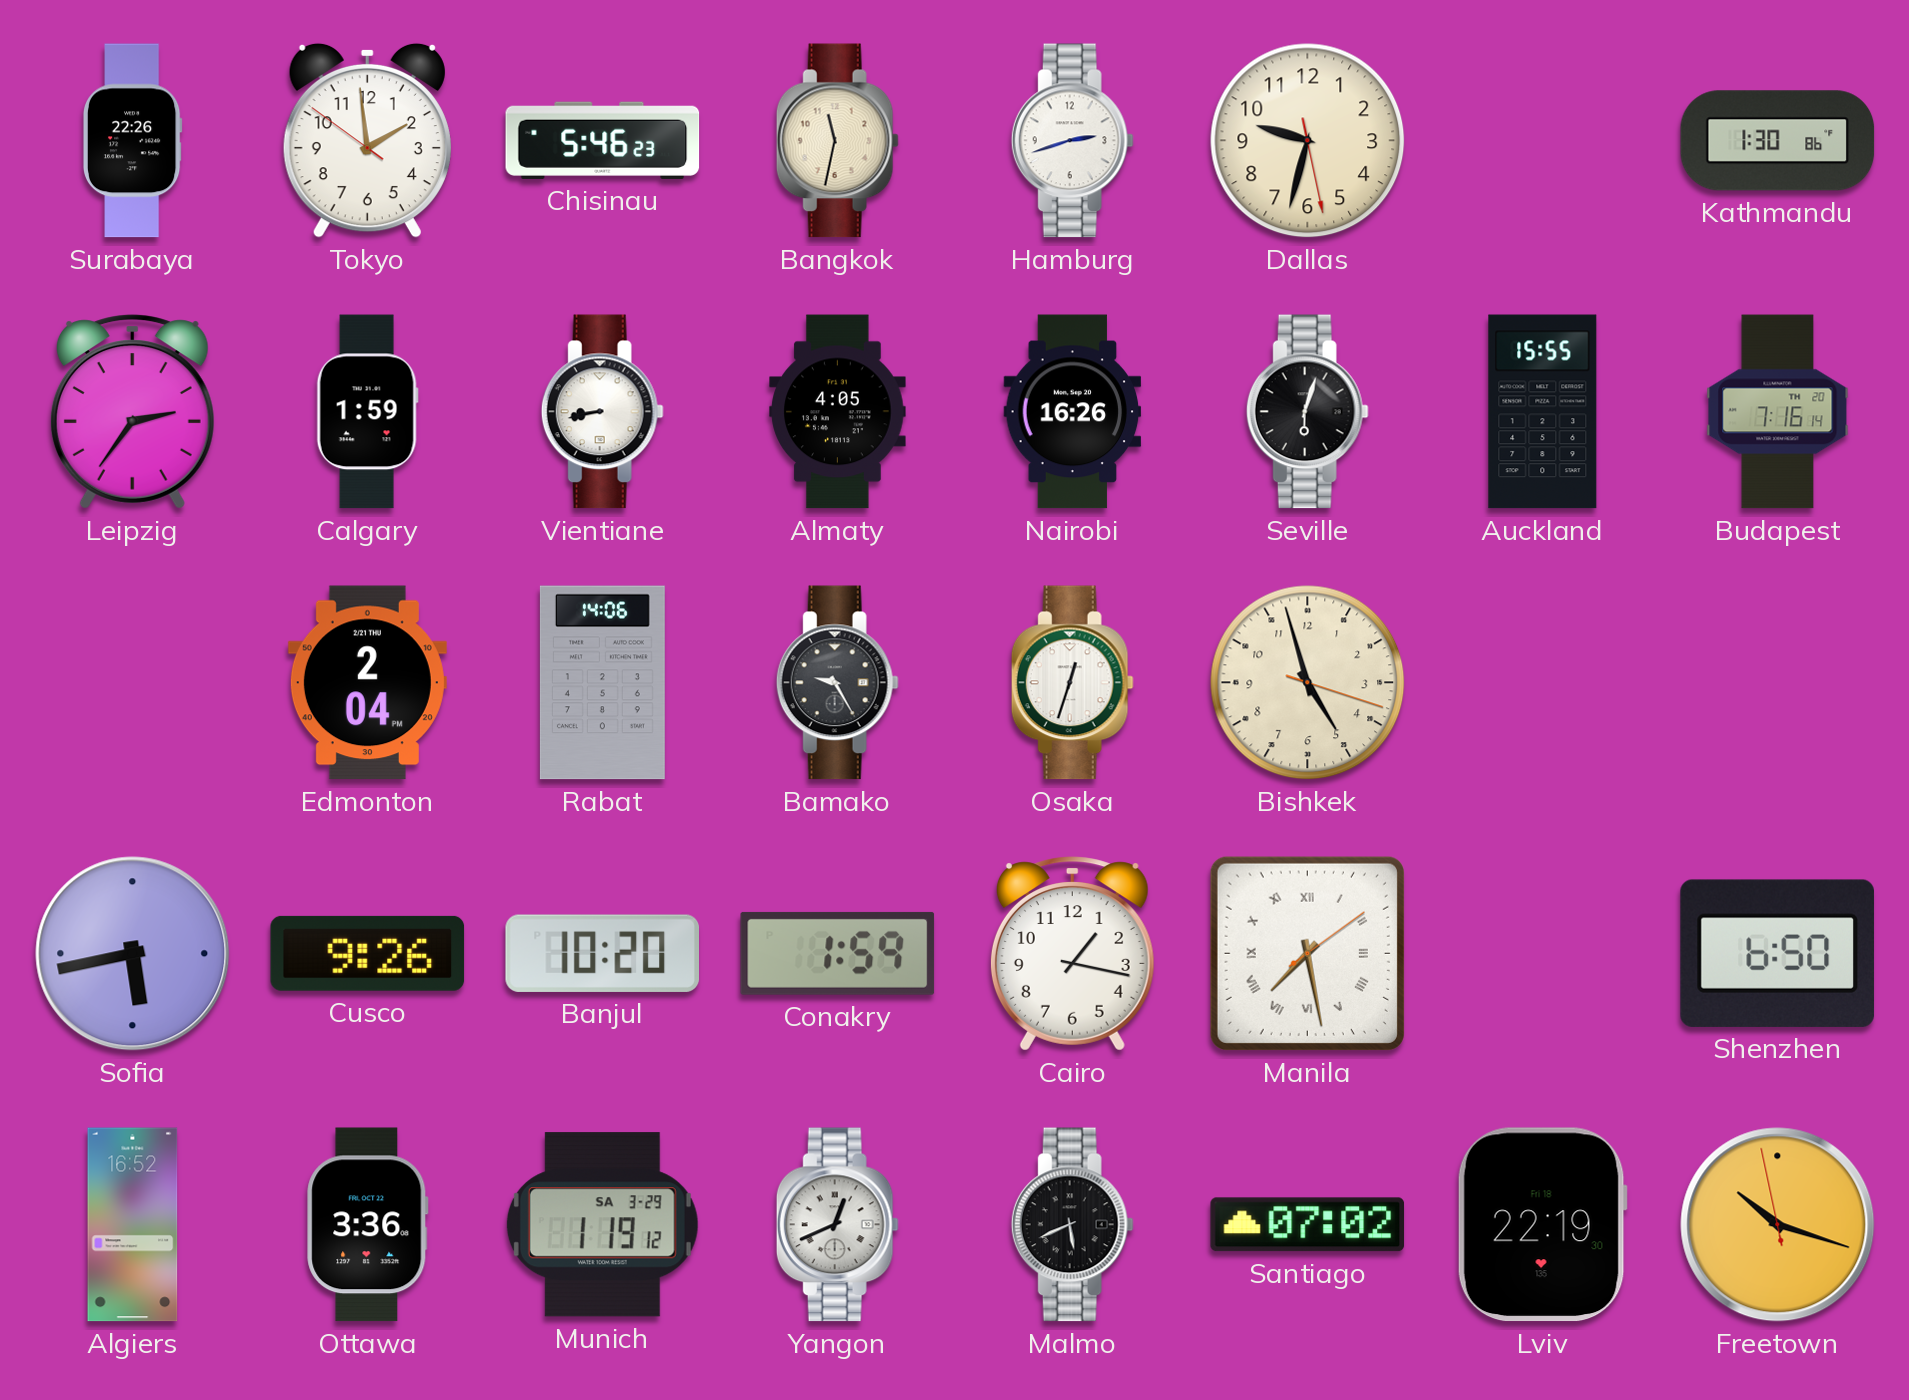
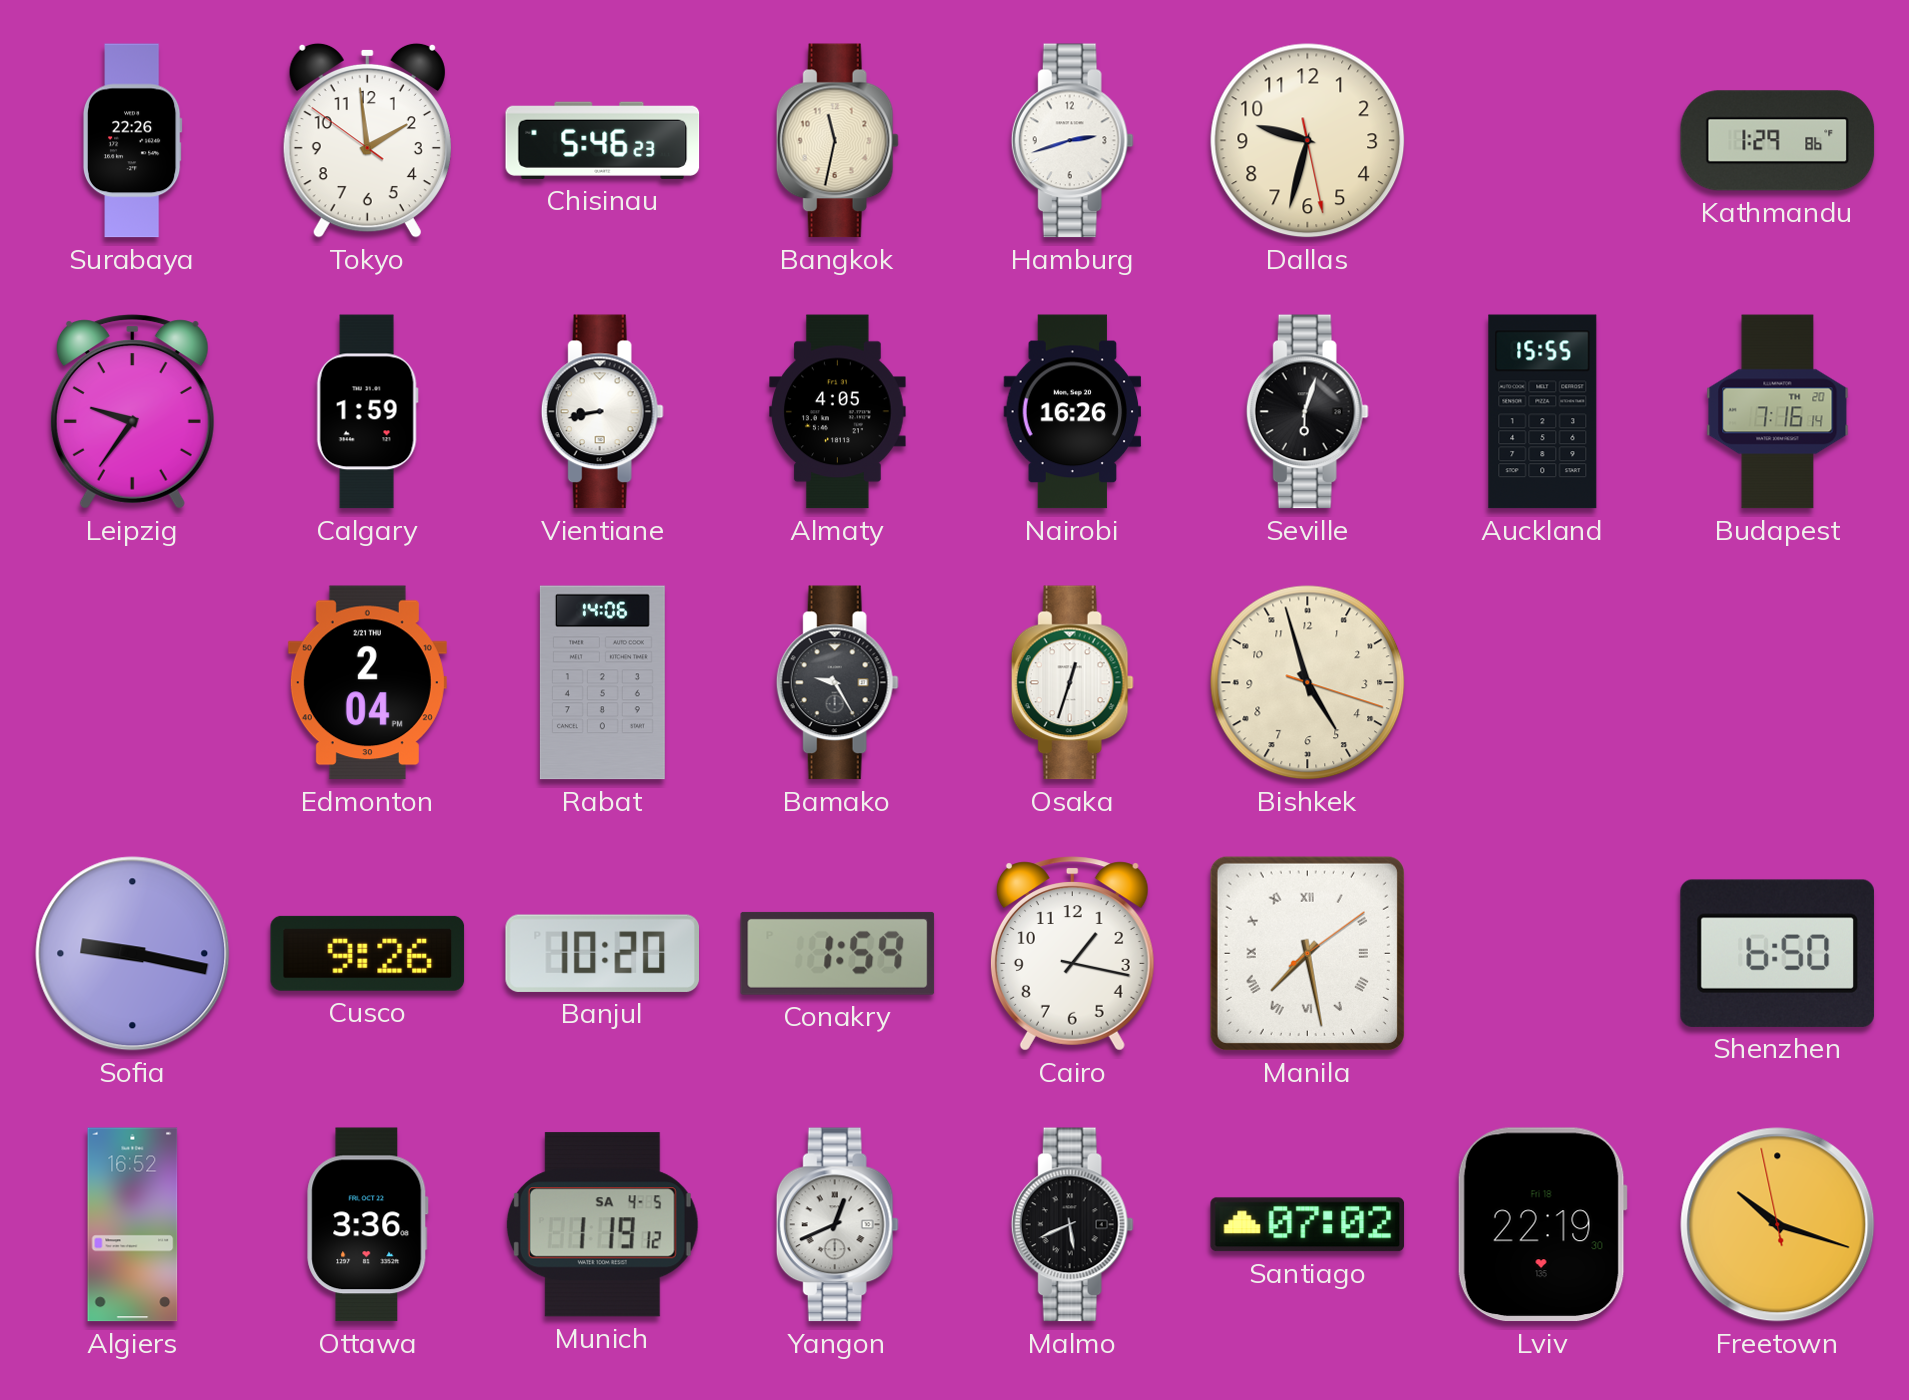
Kathmandu: 1:30 -> 1:29
Leipzig: 2:36 -> 9:36
Sofia: 5:43 -> 9:17
Munich date: SA 3-29 -> SA 4-5
